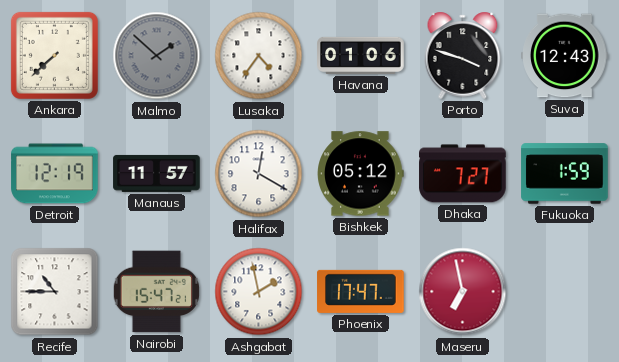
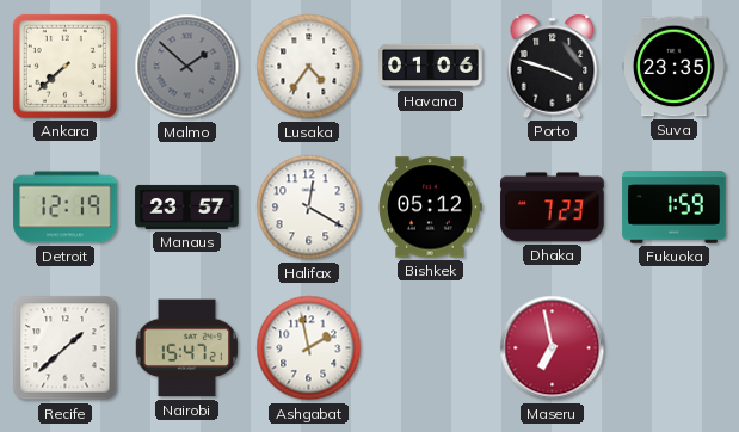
Suva: 12:43 -> 23:35
Manaus: 11:57 -> 23:57
Dhaka: 7:27 -> 7:23
Recife: 10:45 -> 1:38
Phoenix: 17:47 -> none
